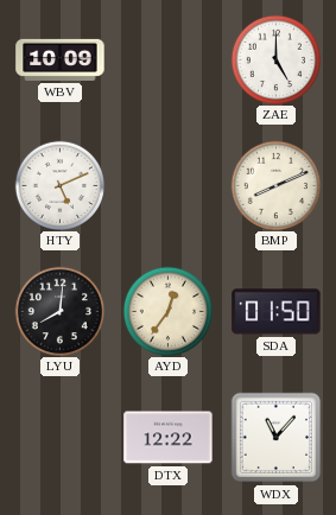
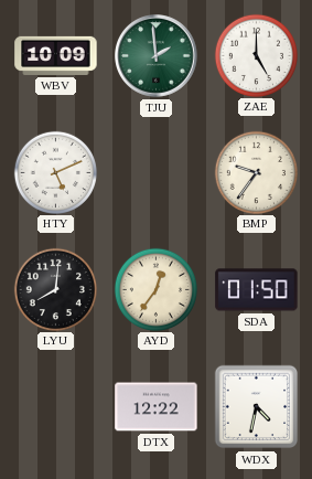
TJU: none -> 1:59
BMP: 8:11 -> 9:36
WDX: 11:07 -> 4:32
